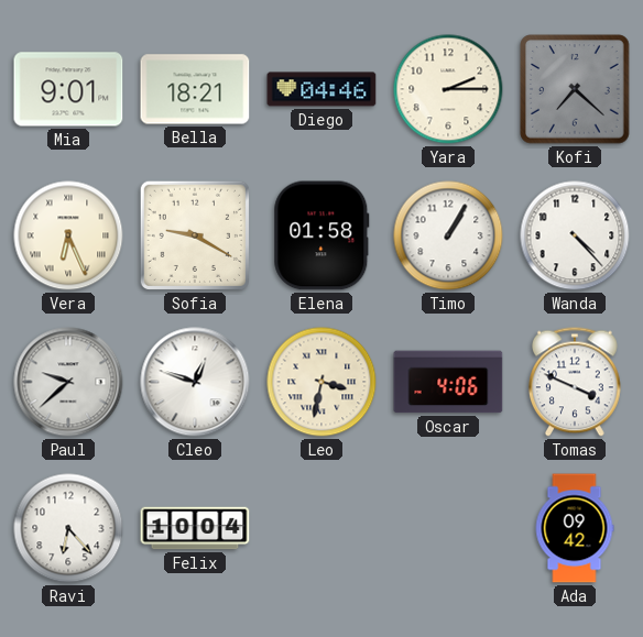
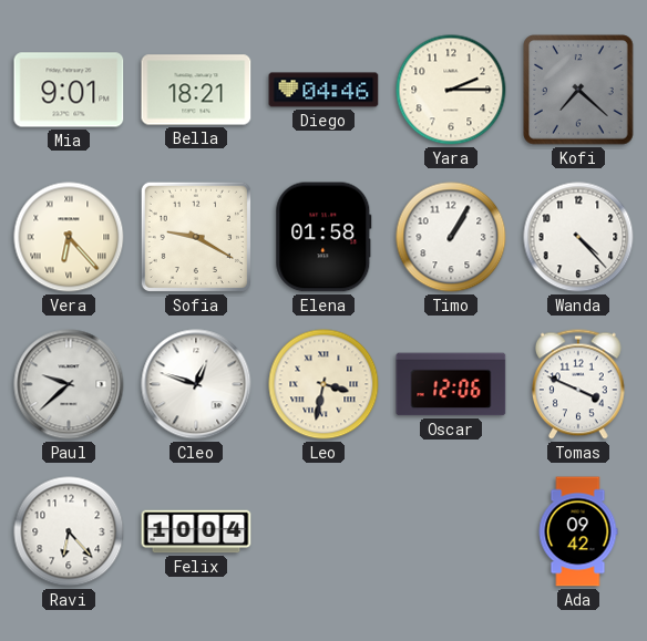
Vera: 6:26 -> 6:23
Oscar: 4:06 -> 12:06
